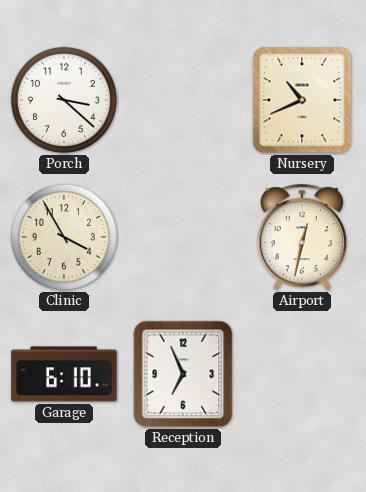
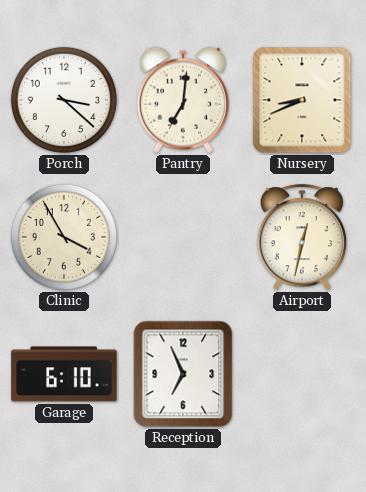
Pantry: none -> 7:01
Nursery: 10:41 -> 8:41
